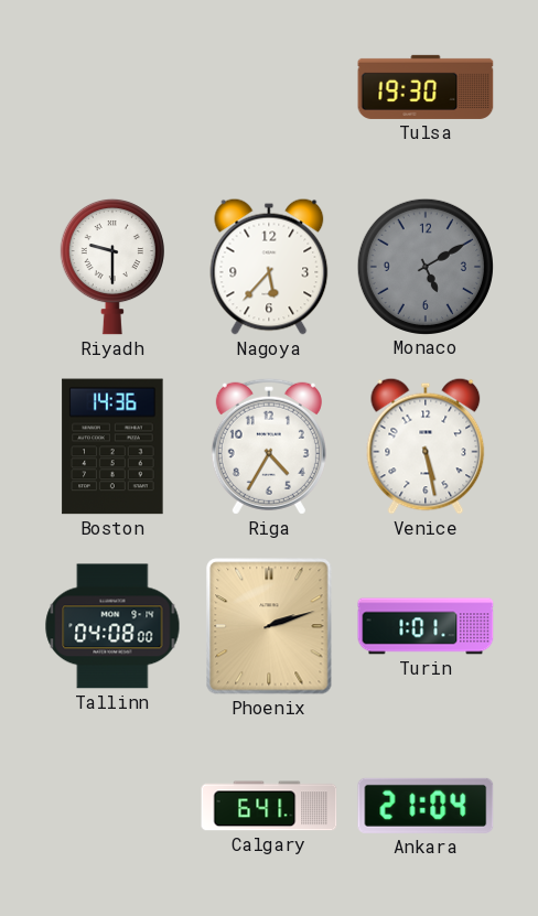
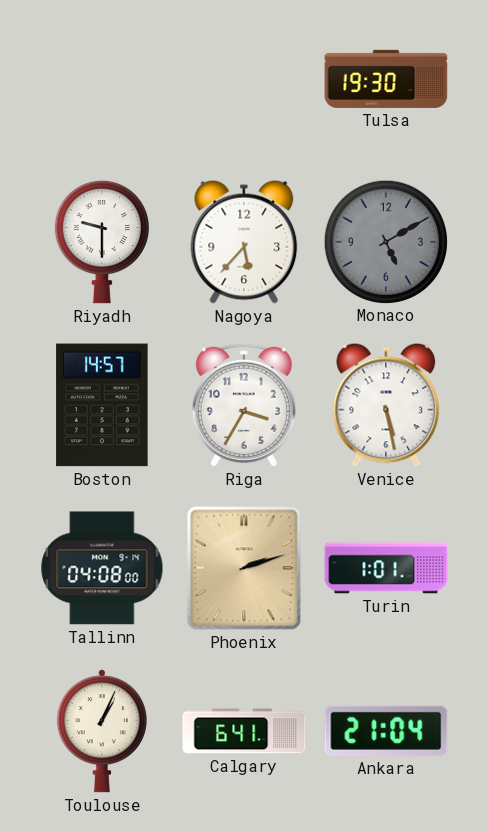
Boston: 14:36 -> 14:57
Riga: 4:35 -> 3:35
Toulouse: none -> 1:04
